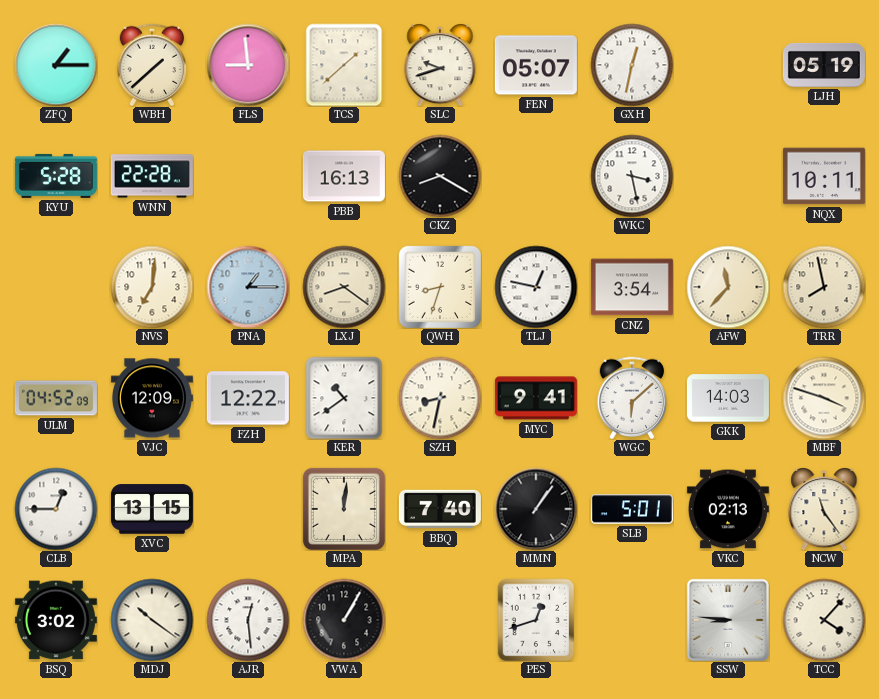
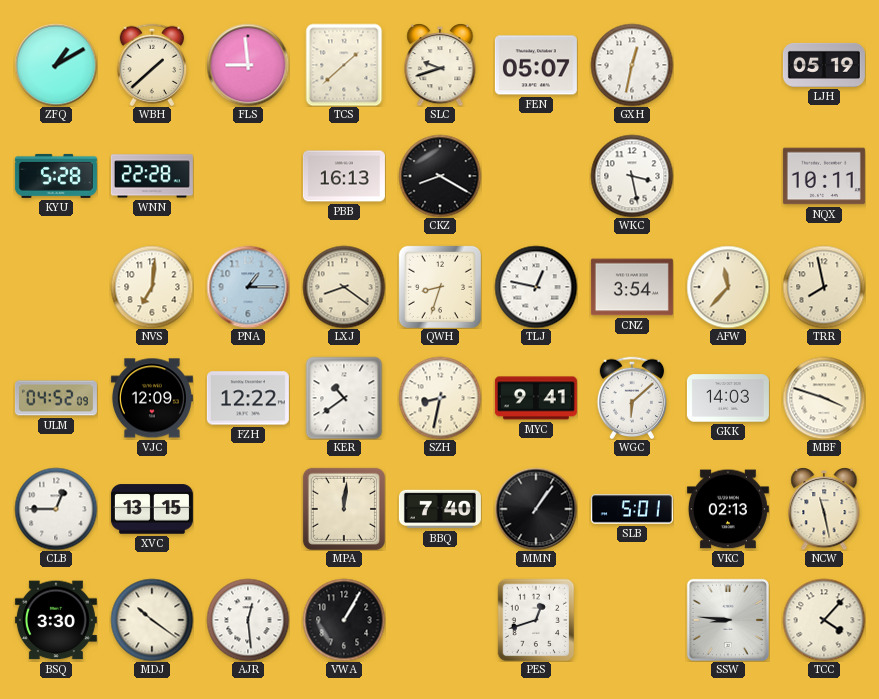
ZFQ: 1:15 -> 1:10
NCW: 11:24 -> 11:28
BSQ: 3:02 -> 3:30
